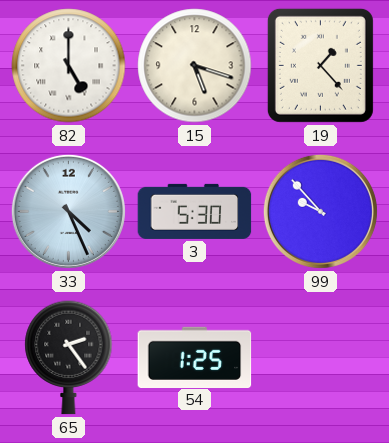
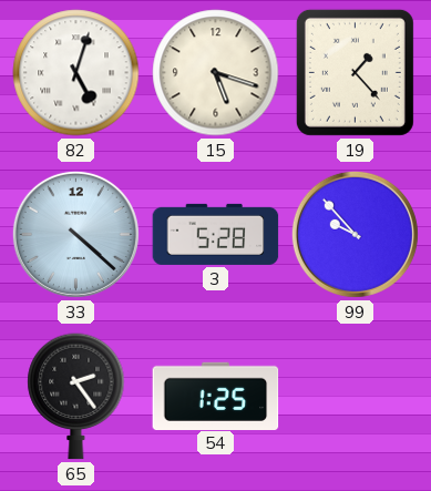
82: 5:00 -> 5:03
33: 4:26 -> 4:22
3: 5:30 -> 5:28
